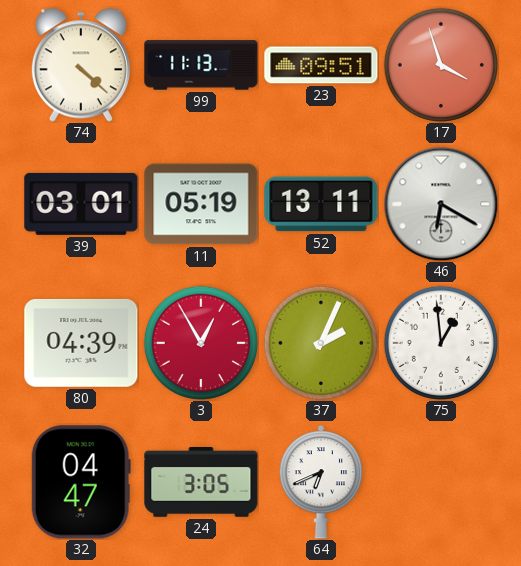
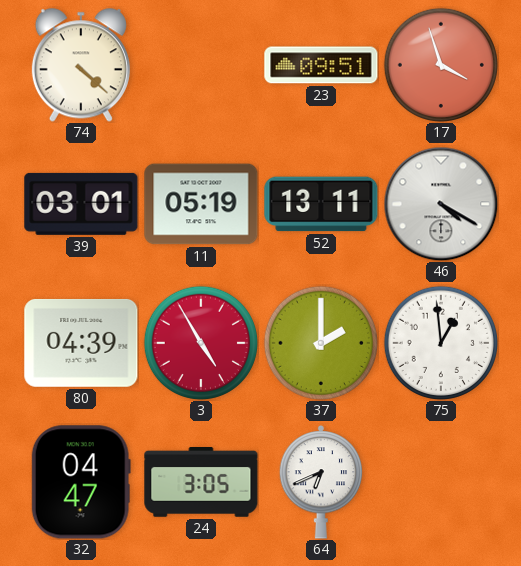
99: 11:13 -> none
46: 6:20 -> 4:20
3: 12:55 -> 4:55
37: 2:04 -> 2:00
